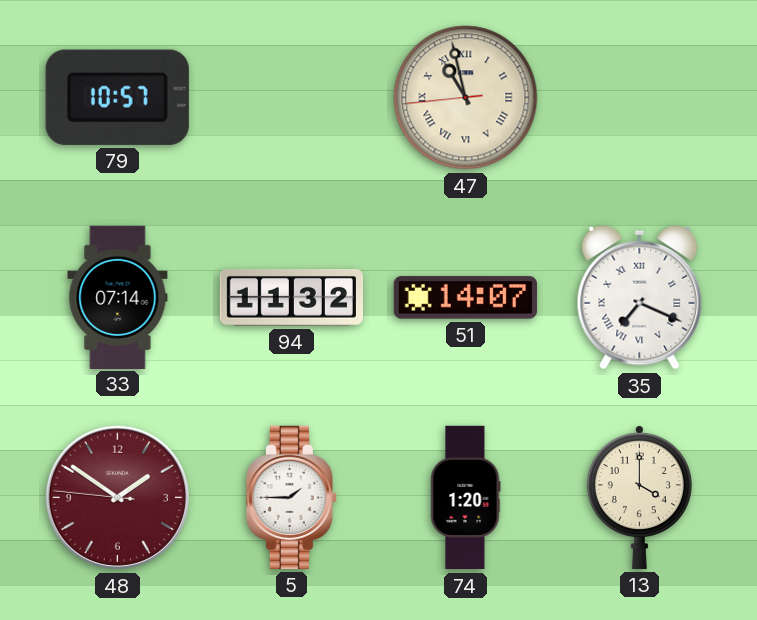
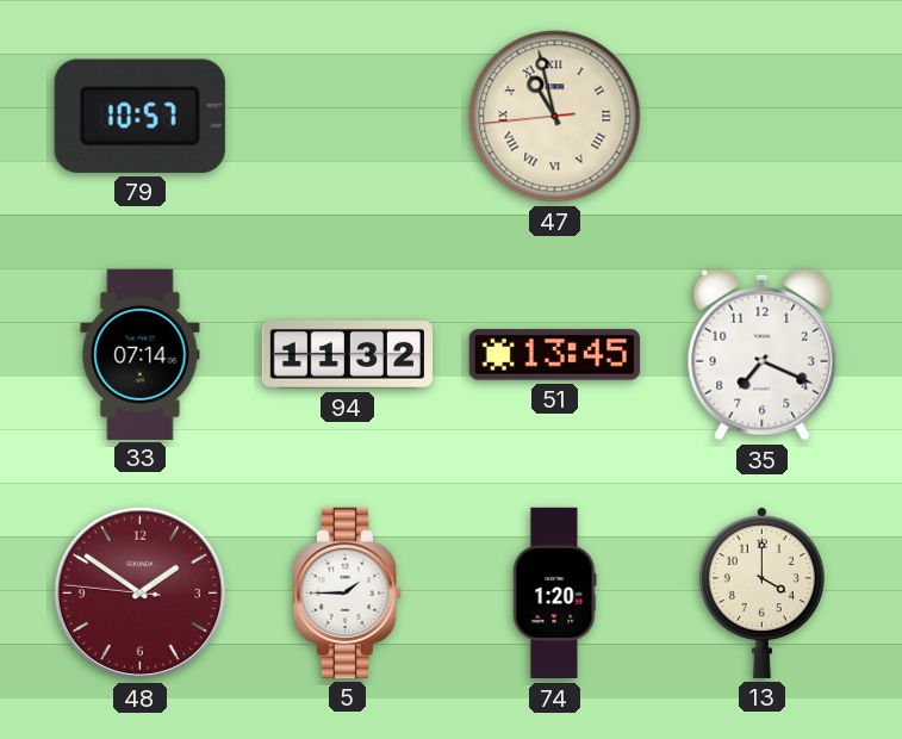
51: 14:07 -> 13:45
35 numerals: Roman -> Arabic
